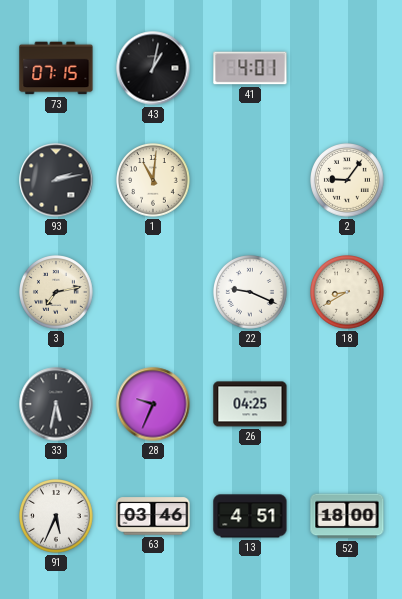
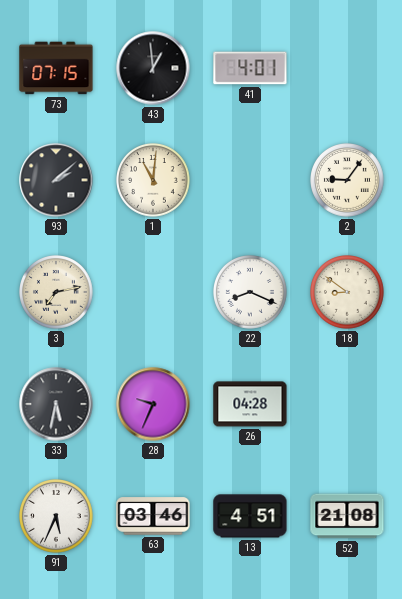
43: 1:02 -> 12:59
93: 2:13 -> 2:08
22: 9:19 -> 8:19
18: 8:40 -> 8:51
26: 04:25 -> 04:28
52: 18:00 -> 21:08
